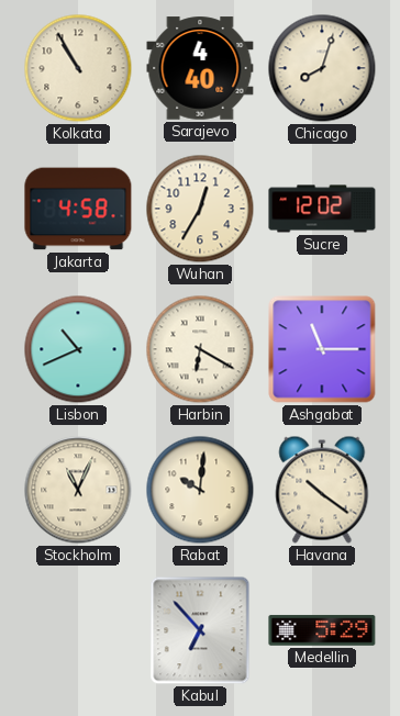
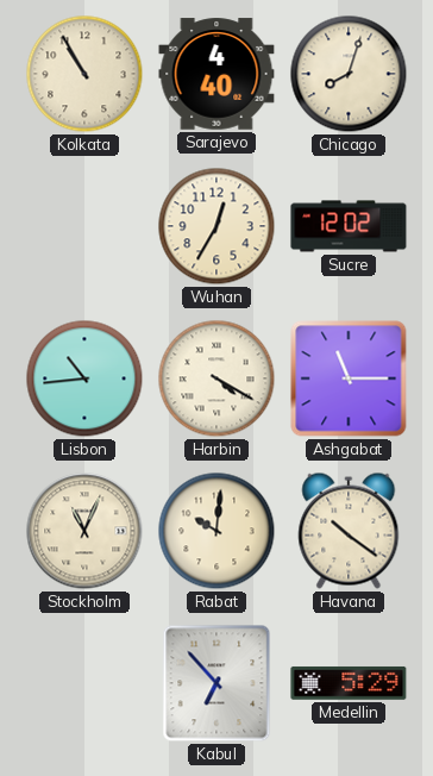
Jakarta: 4:58 -> none
Lisbon: 10:41 -> 10:44
Harbin: 6:20 -> 4:20
